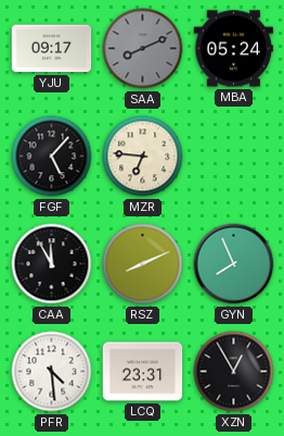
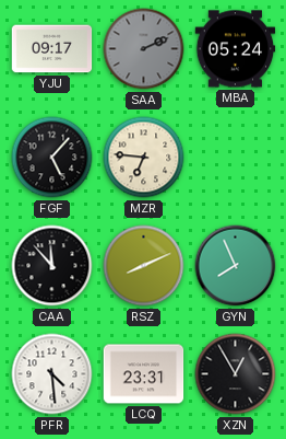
SAA: 8:11 -> 2:11
CAA: 11:55 -> 11:53
